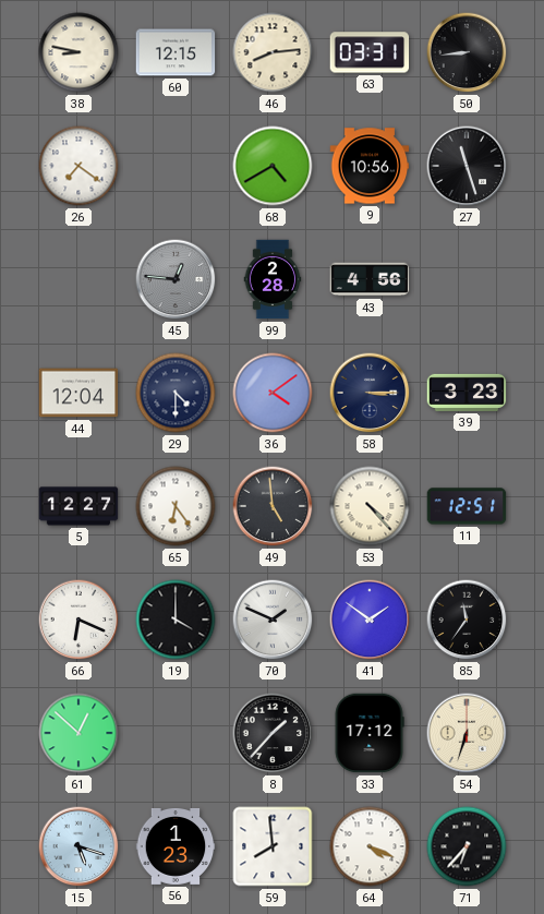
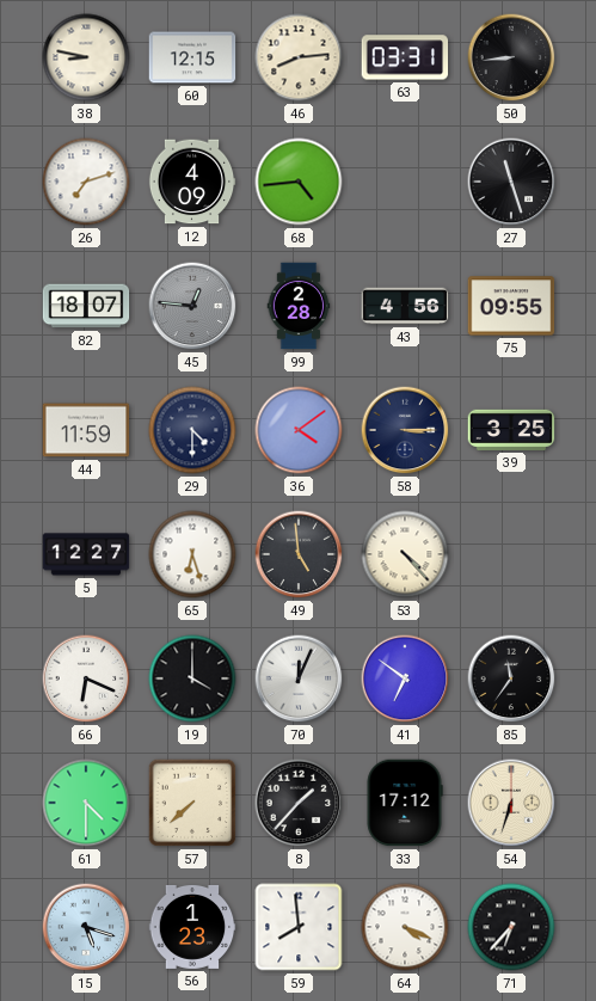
26: 7:21 -> 7:12
12: none -> 4:09
68: 4:40 -> 4:44
9: 10:56 -> none
82: none -> 18:07
75: none -> 09:55
44: 12:04 -> 11:59
39: 3:23 -> 3:25
65: 6:24 -> 6:27
11: 12:51 -> none
70: 1:49 -> 12:04
41: 1:51 -> 6:51
61: 12:52 -> 4:30
57: none -> 7:38
